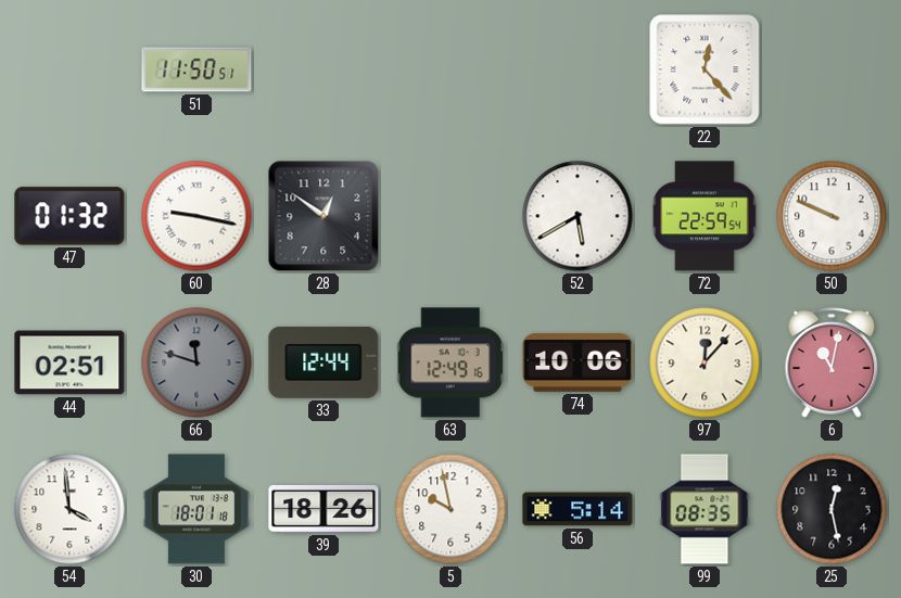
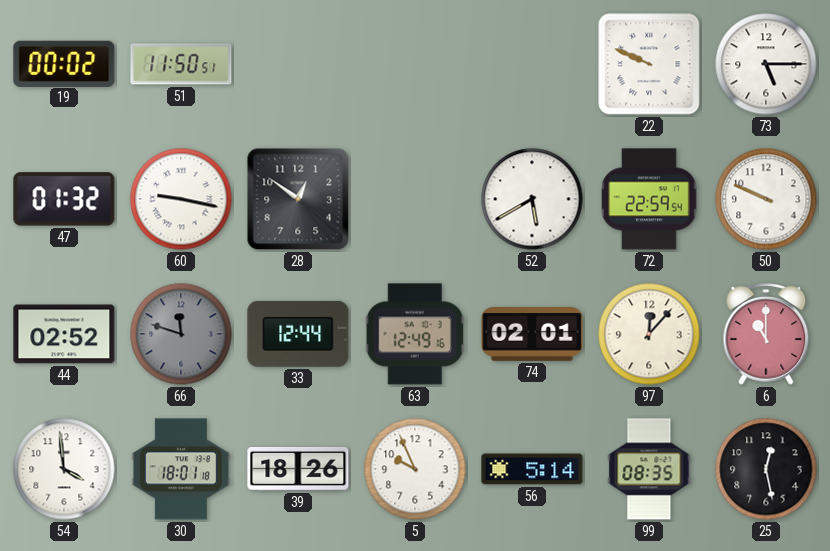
19: none -> 00:02
22: 12:23 -> 9:49
73: none -> 5:15
44: 02:51 -> 02:52
74: 10:06 -> 02:01
6: 11:02 -> 11:00
5: 9:58 -> 9:56
